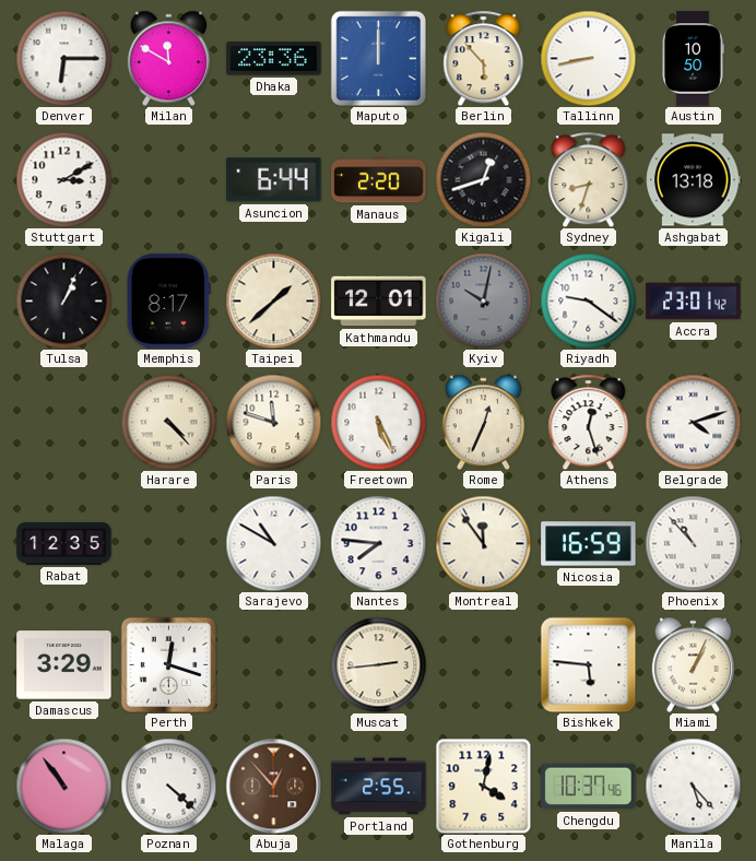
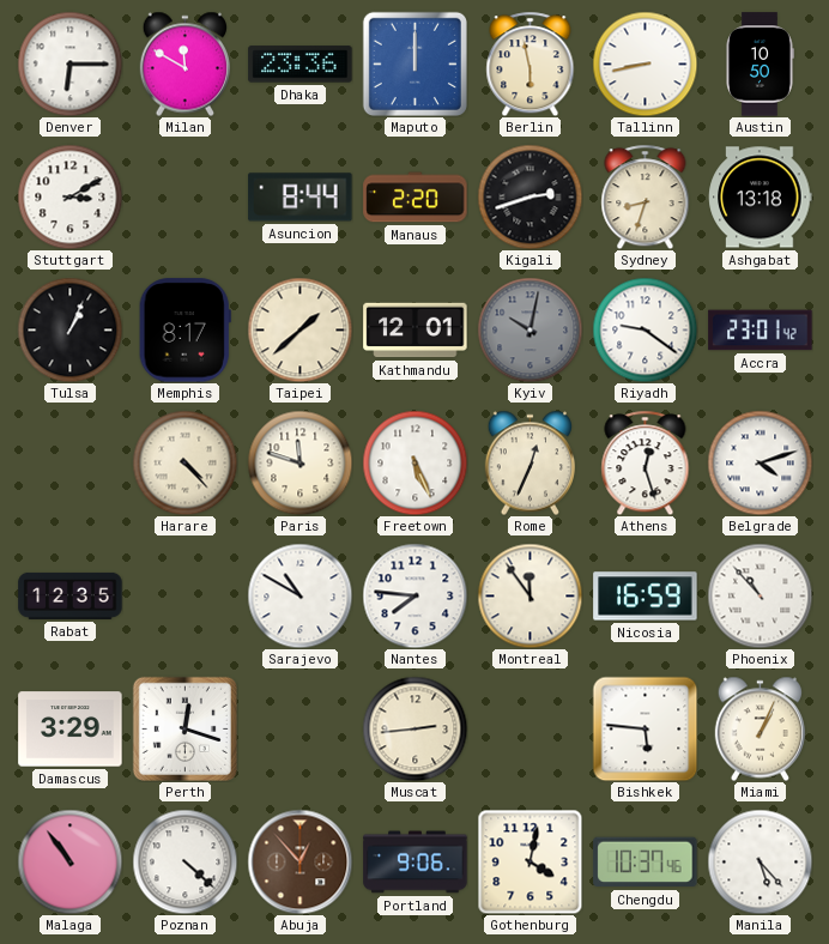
Berlin: 5:53 -> 5:58
Asuncion: 6:44 -> 8:44
Kigali: 12:42 -> 2:42
Portland: 2:55 -> 9:06
